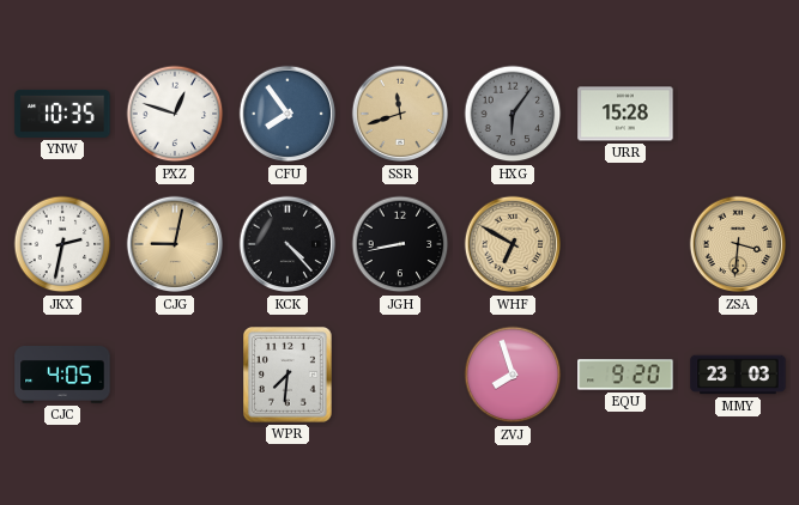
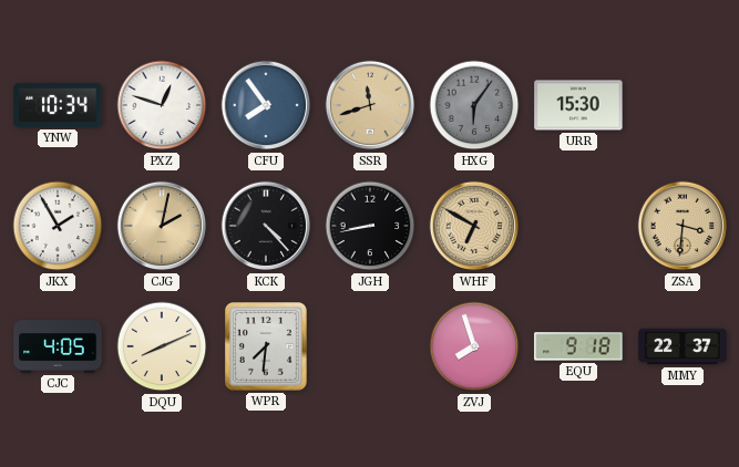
YNW: 10:35 -> 10:34
URR: 15:28 -> 15:30
JKX: 2:32 -> 1:55
CJG: 9:02 -> 2:02
DQU: none -> 8:11
EQU: 9:20 -> 9:18
MMY: 23:03 -> 22:37
